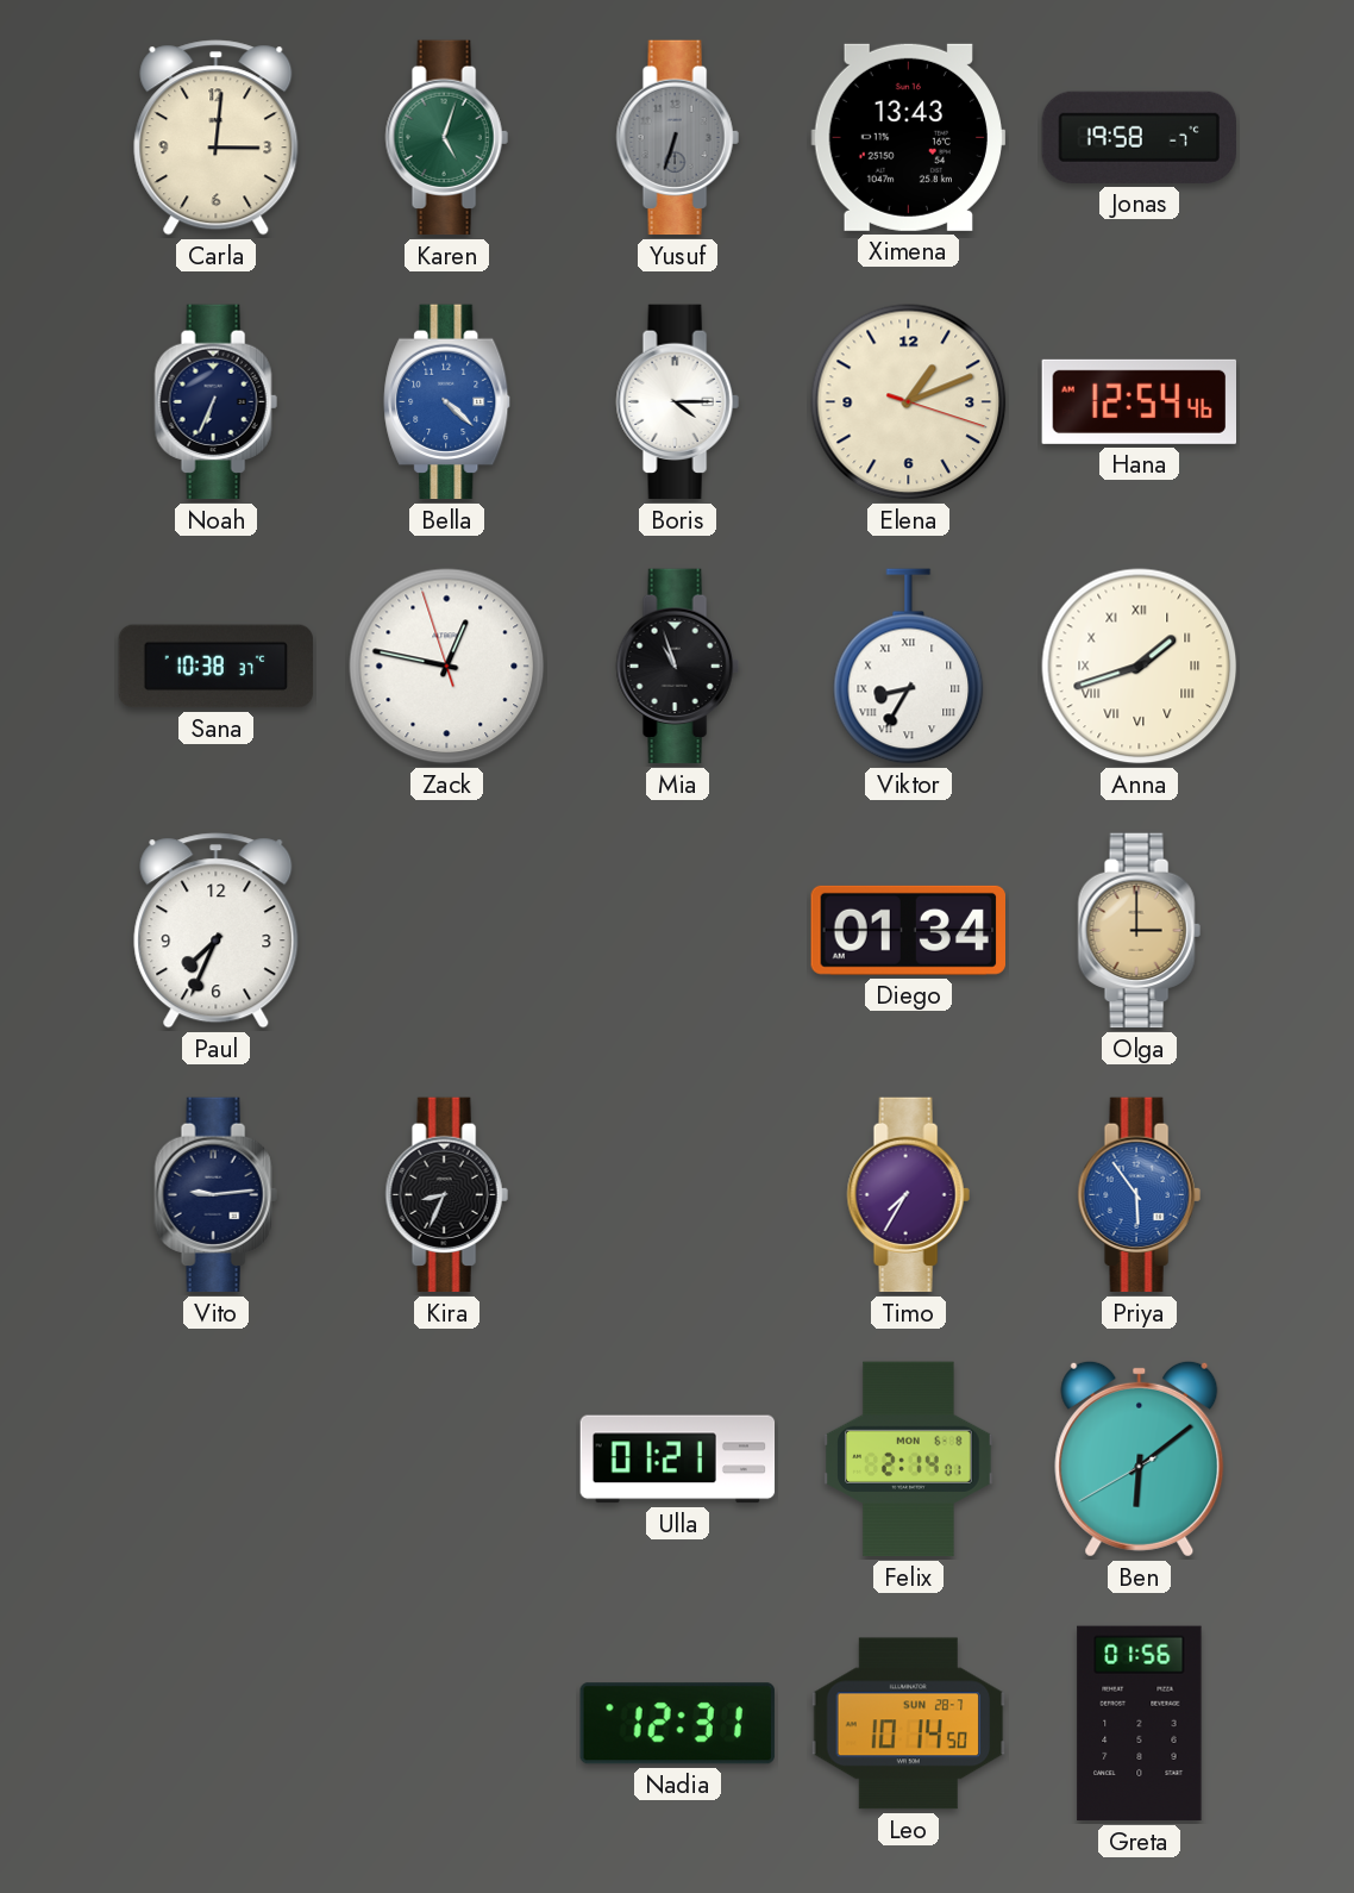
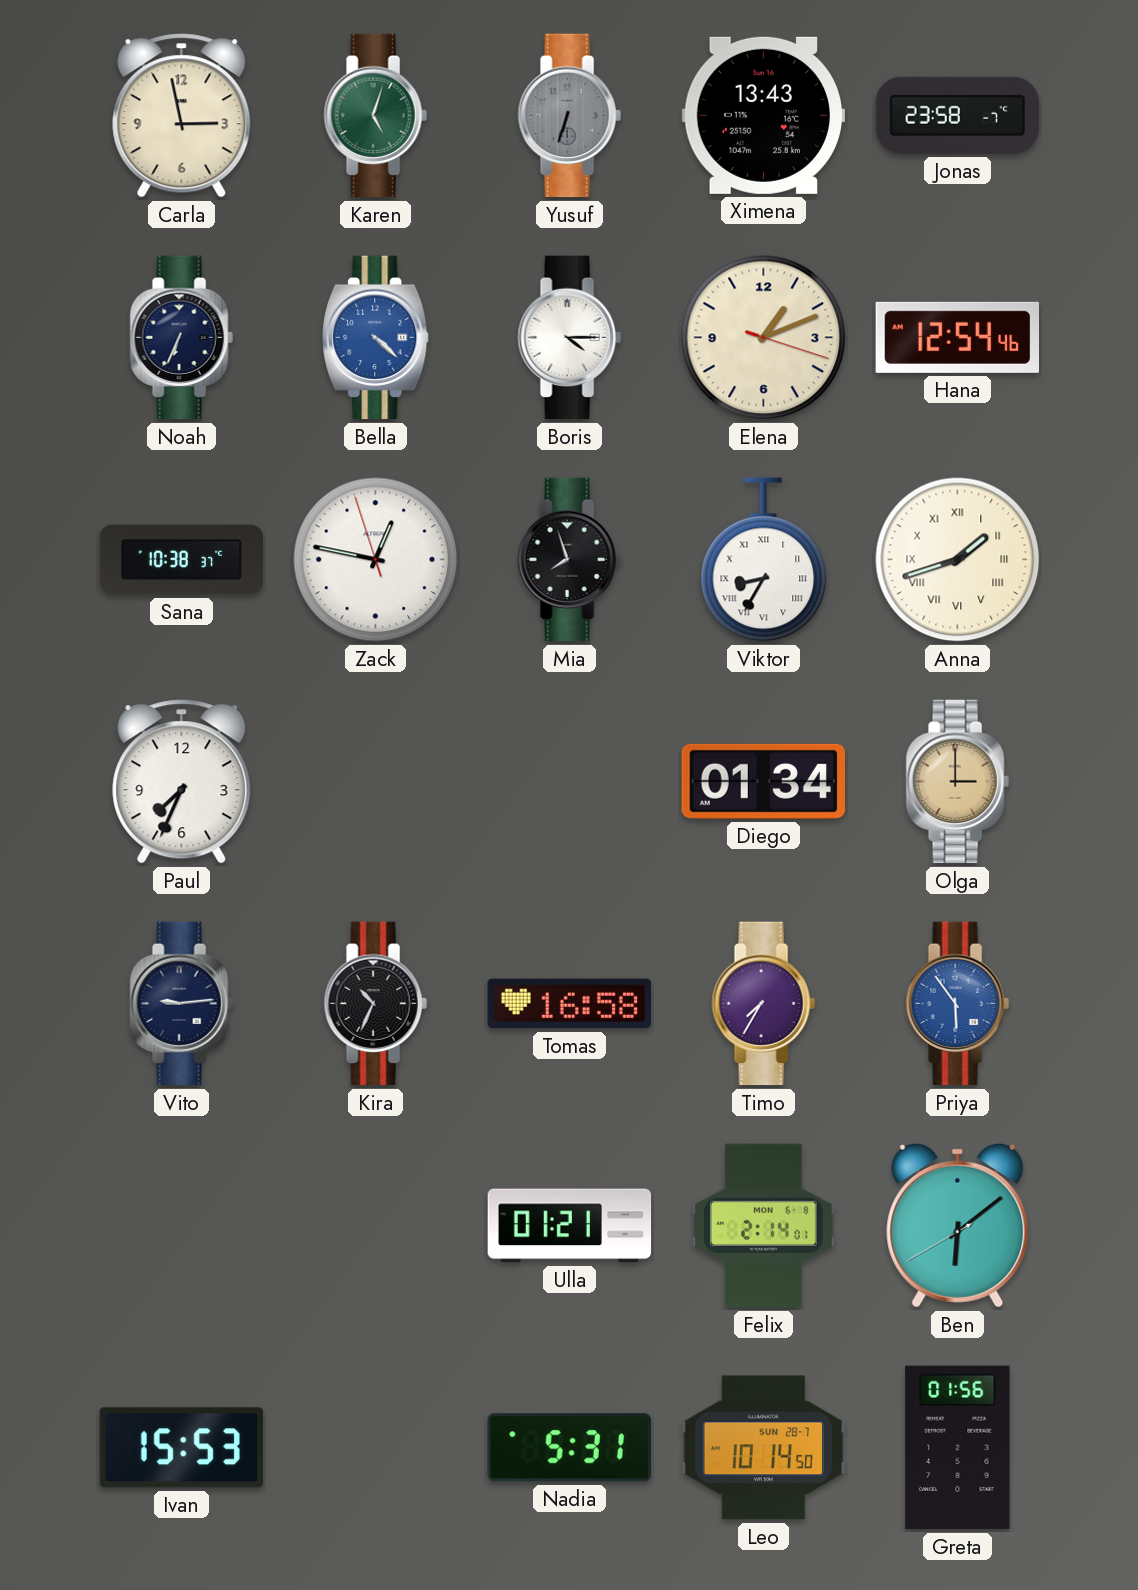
Carla: 3:01 -> 2:58
Jonas: 19:58 -> 23:58
Mia: 10:57 -> 7:57
Kira: 8:34 -> 10:34
Tomas: none -> 16:58
Ivan: none -> 15:53
Nadia: 12:31 -> 5:31
